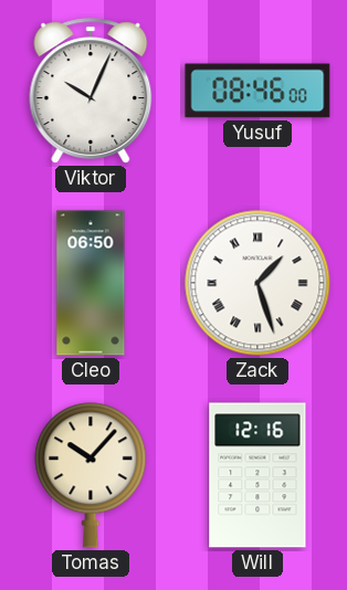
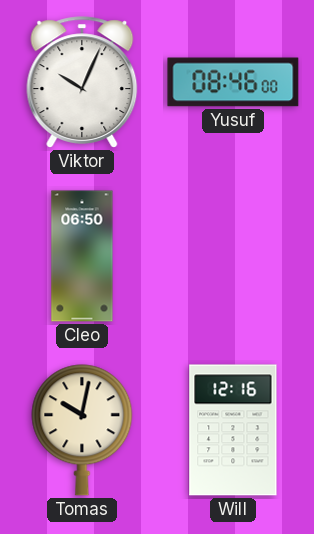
Zack: 1:27 -> none
Tomas: 10:07 -> 10:02
